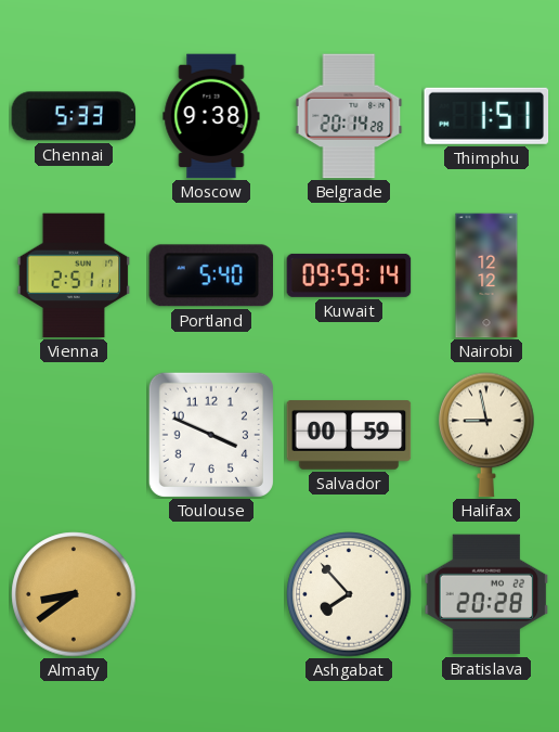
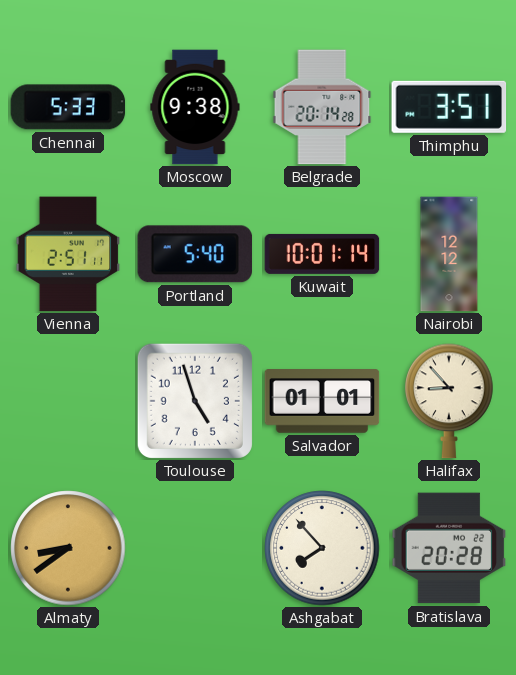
Thimphu: 1:51 -> 3:51
Kuwait: 09:59 -> 10:01
Toulouse: 3:49 -> 4:57
Salvador: 00:59 -> 01:01
Halifax: 8:58 -> 8:53
